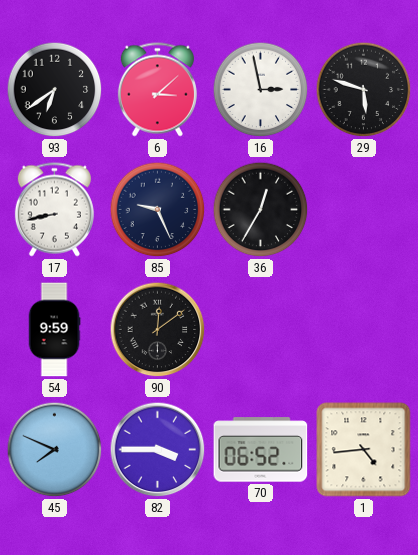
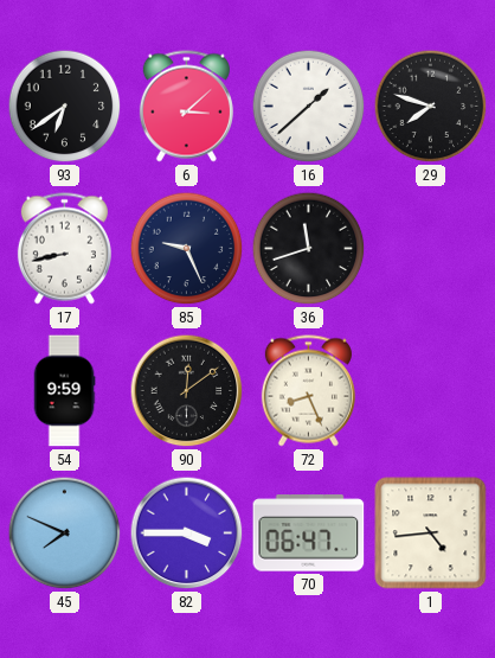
16: 2:58 -> 1:38
29: 5:48 -> 7:48
36: 12:35 -> 11:42
72: none -> 8:26
70: 06:52 -> 06:47
